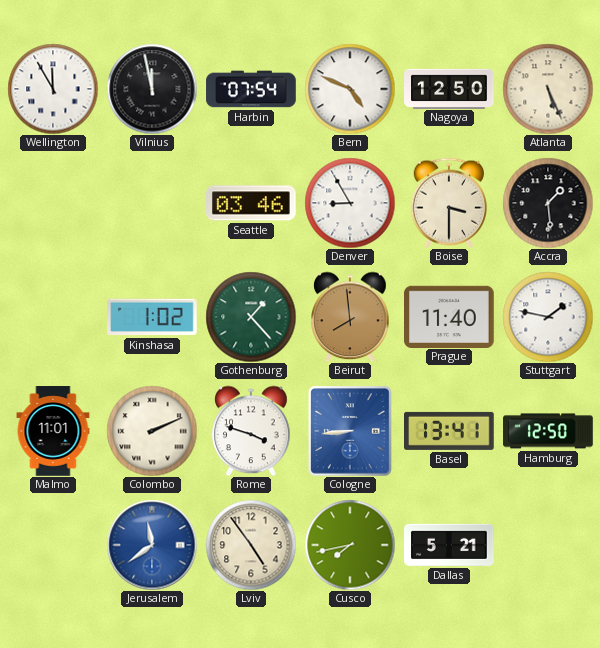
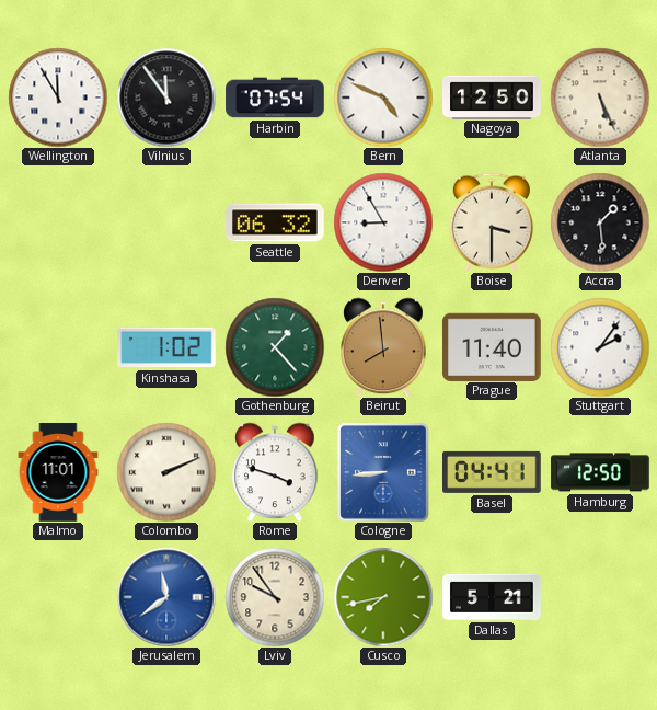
Vilnius: 11:58 -> 11:54
Seattle: 03:46 -> 06:32
Stuttgart: 1:47 -> 2:06
Basel: 13:41 -> 04:41
Lviv: 4:54 -> 9:54
